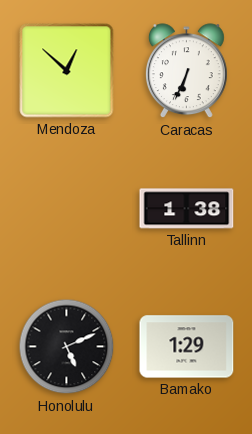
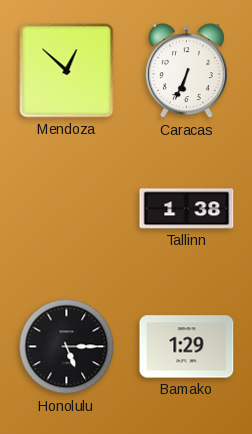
Honolulu: 5:11 -> 5:15
